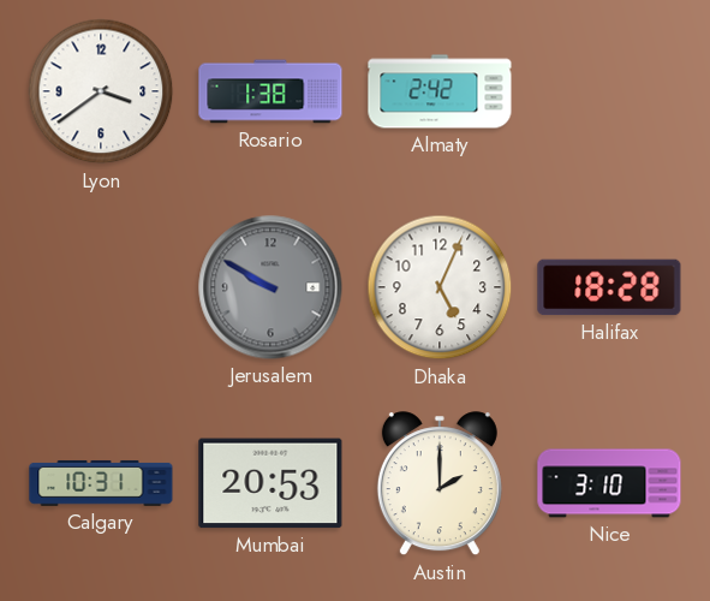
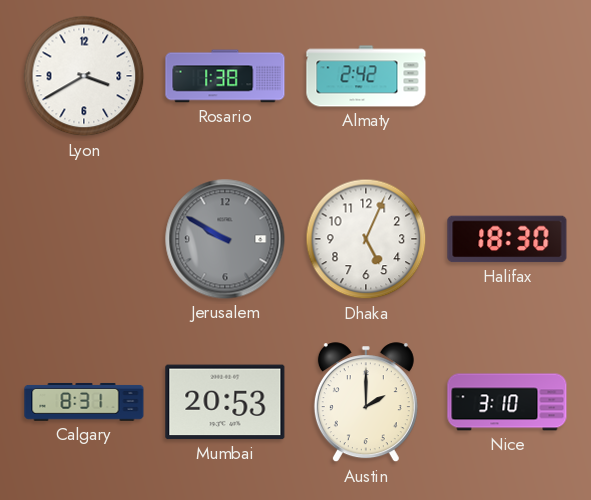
Lyon: 3:39 -> 3:40
Halifax: 18:28 -> 18:30
Calgary: 10:31 -> 8:31
